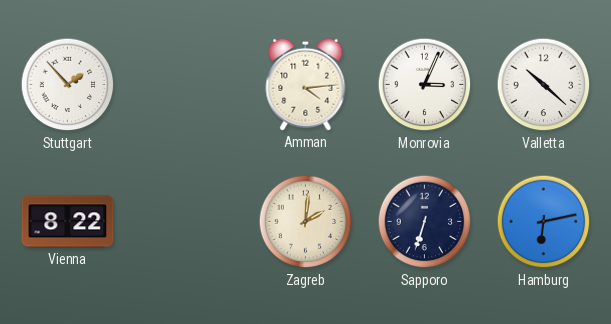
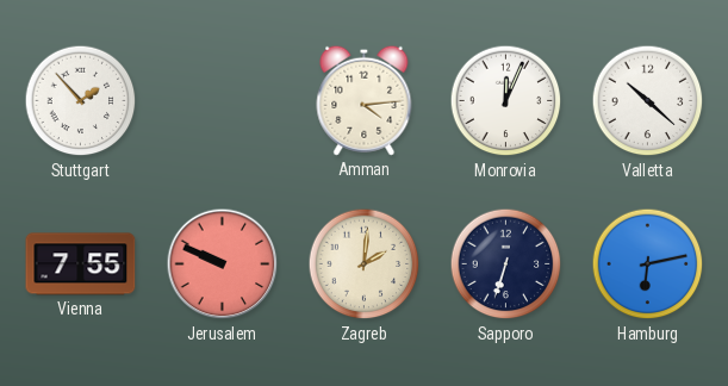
Monrovia: 3:04 -> 12:04
Vienna: 8:22 -> 7:55
Jerusalem: none -> 9:49
